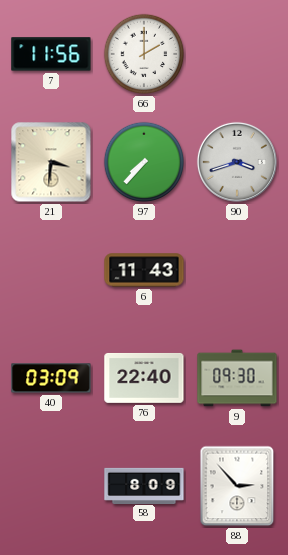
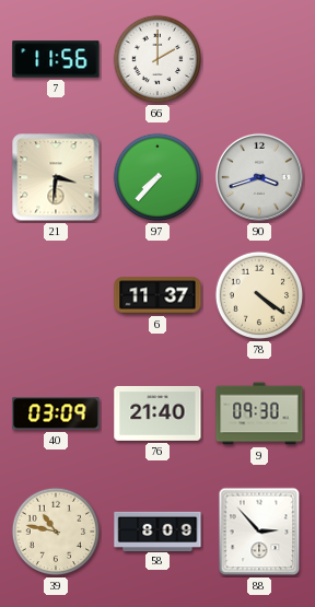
6: 11:43 -> 11:37
78: none -> 4:21
76: 22:40 -> 21:40
39: none -> 10:47
